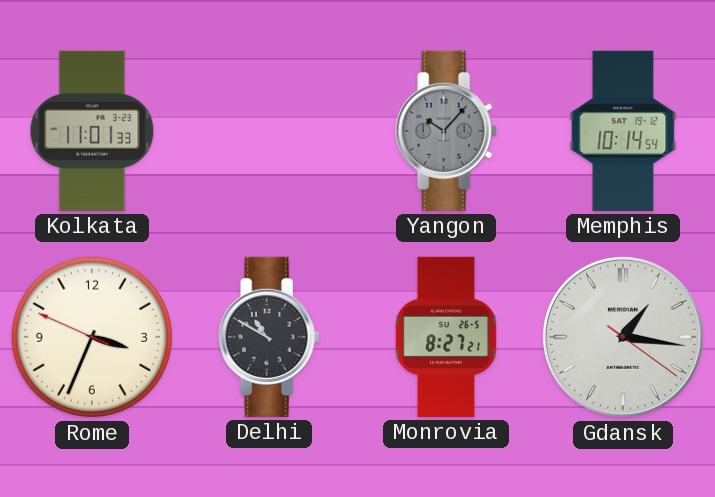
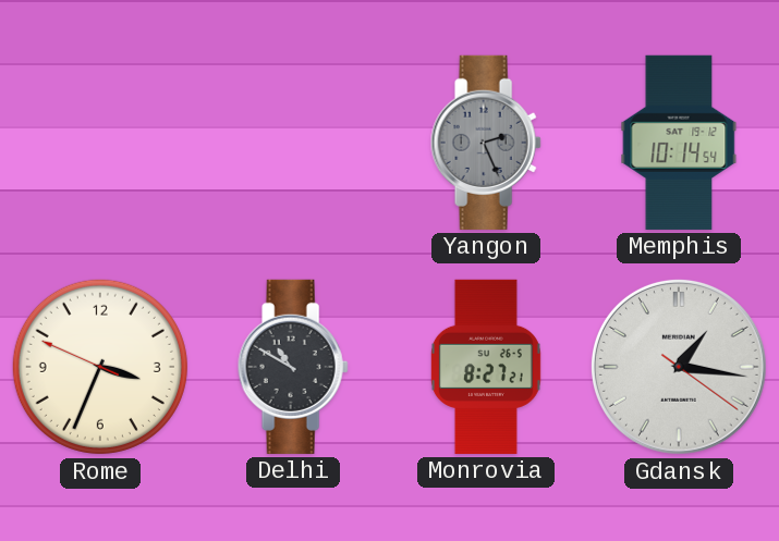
Kolkata: 11:01 -> none
Yangon: 10:07 -> 2:26
